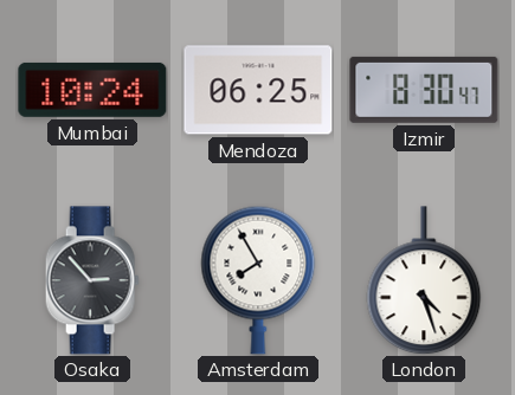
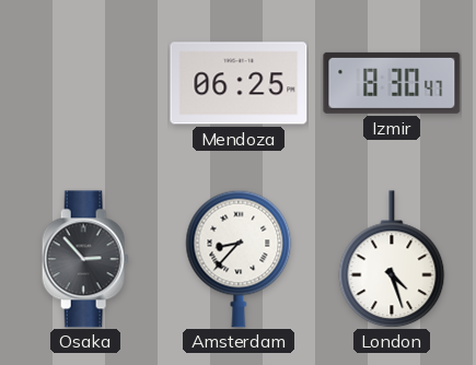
Mumbai: 10:24 -> none
Amsterdam: 7:55 -> 8:37
